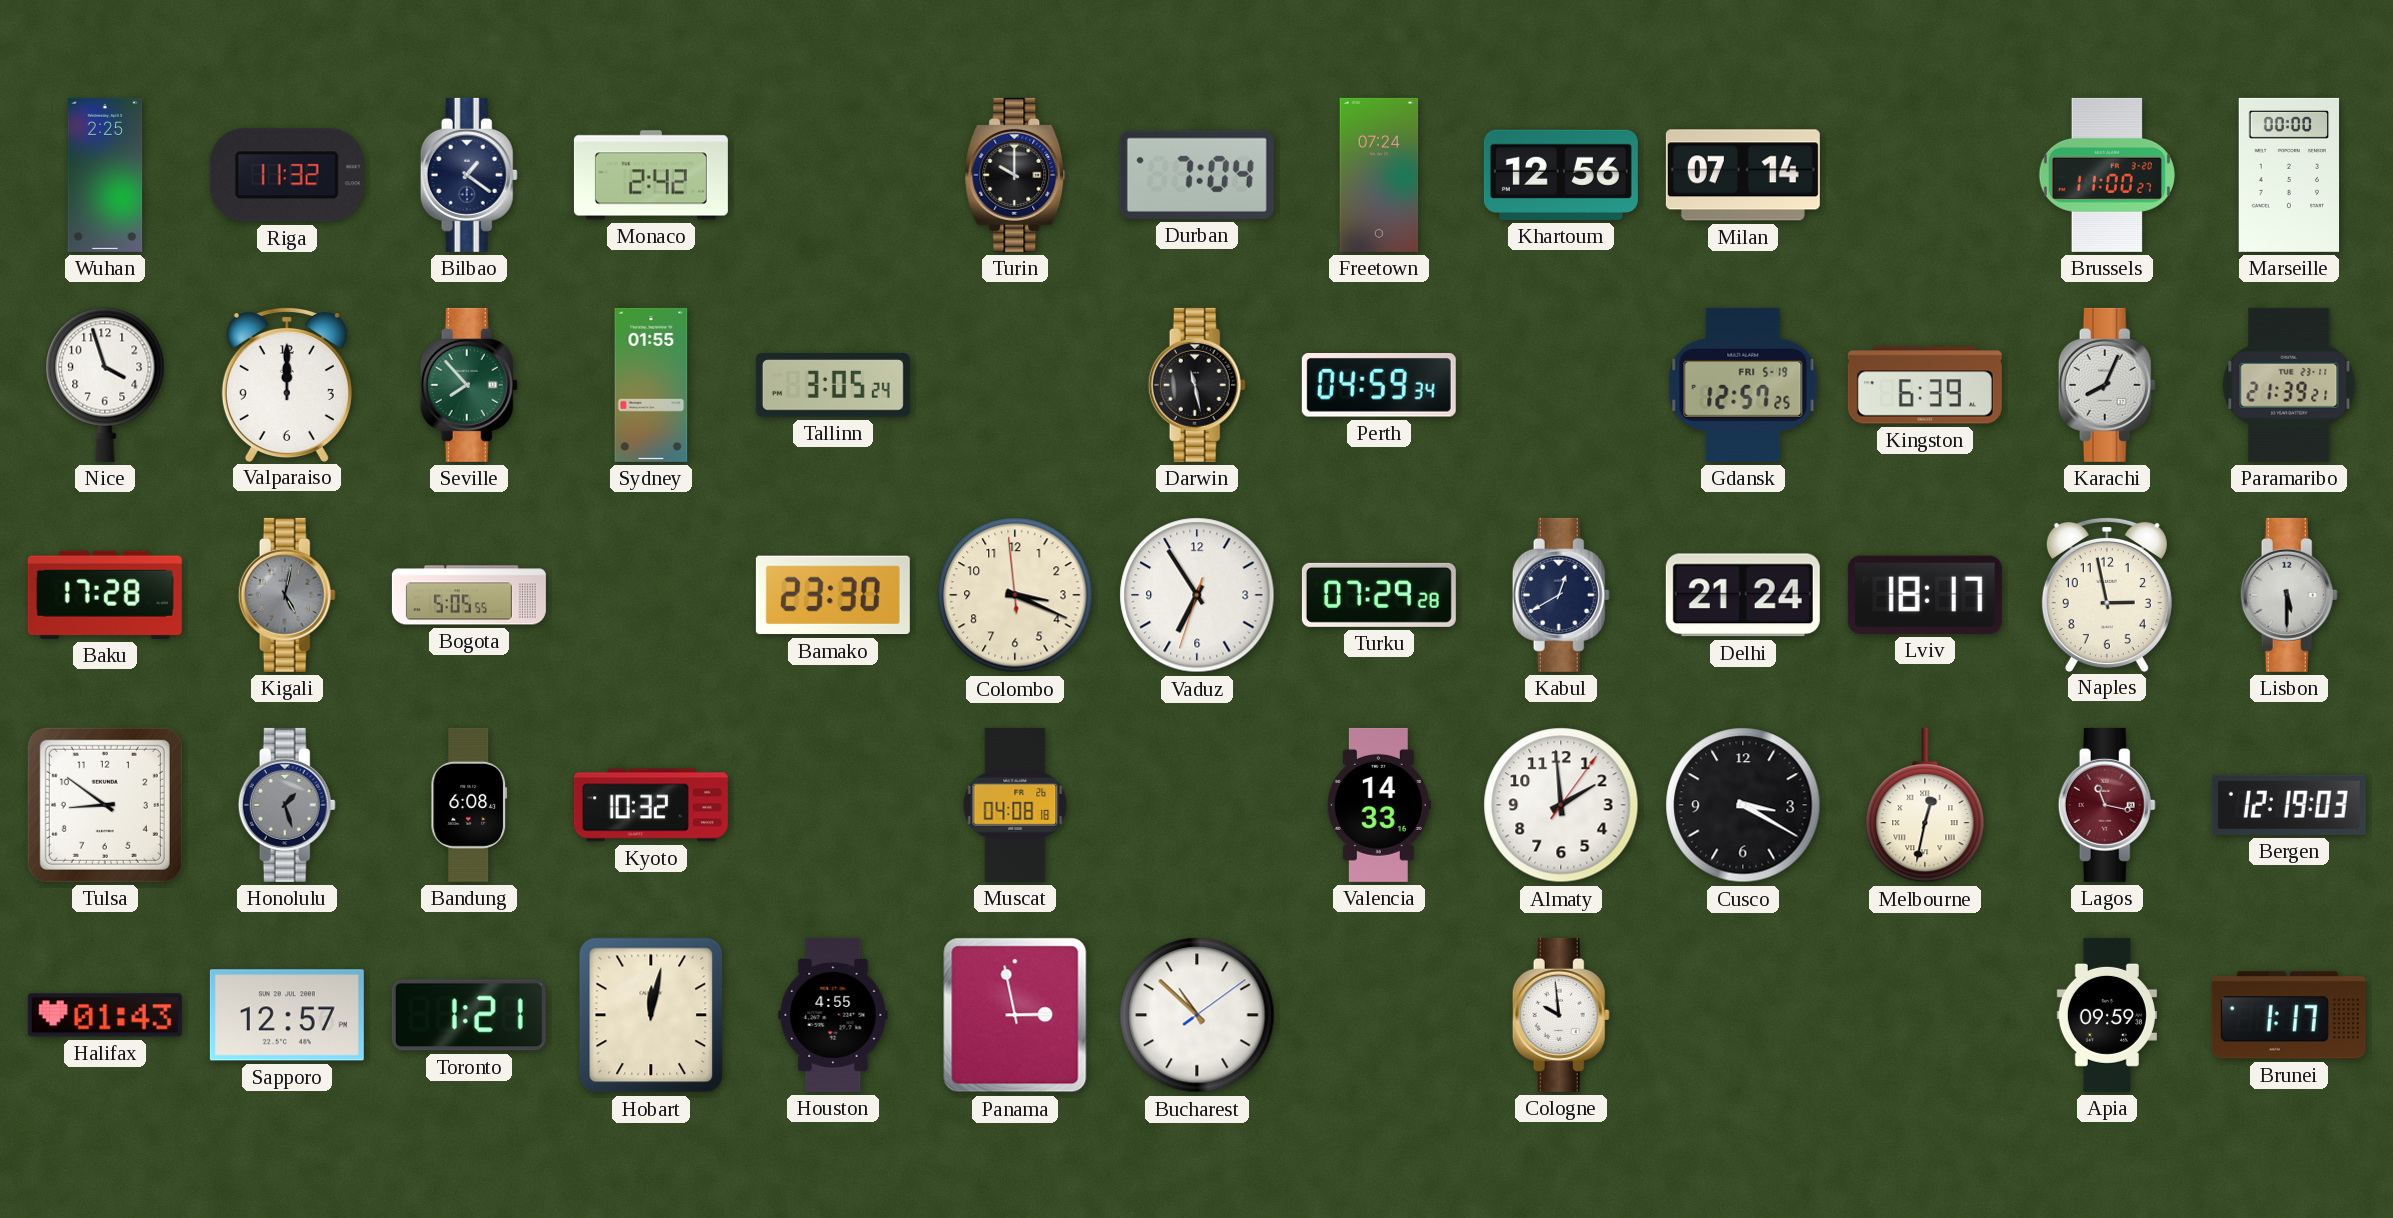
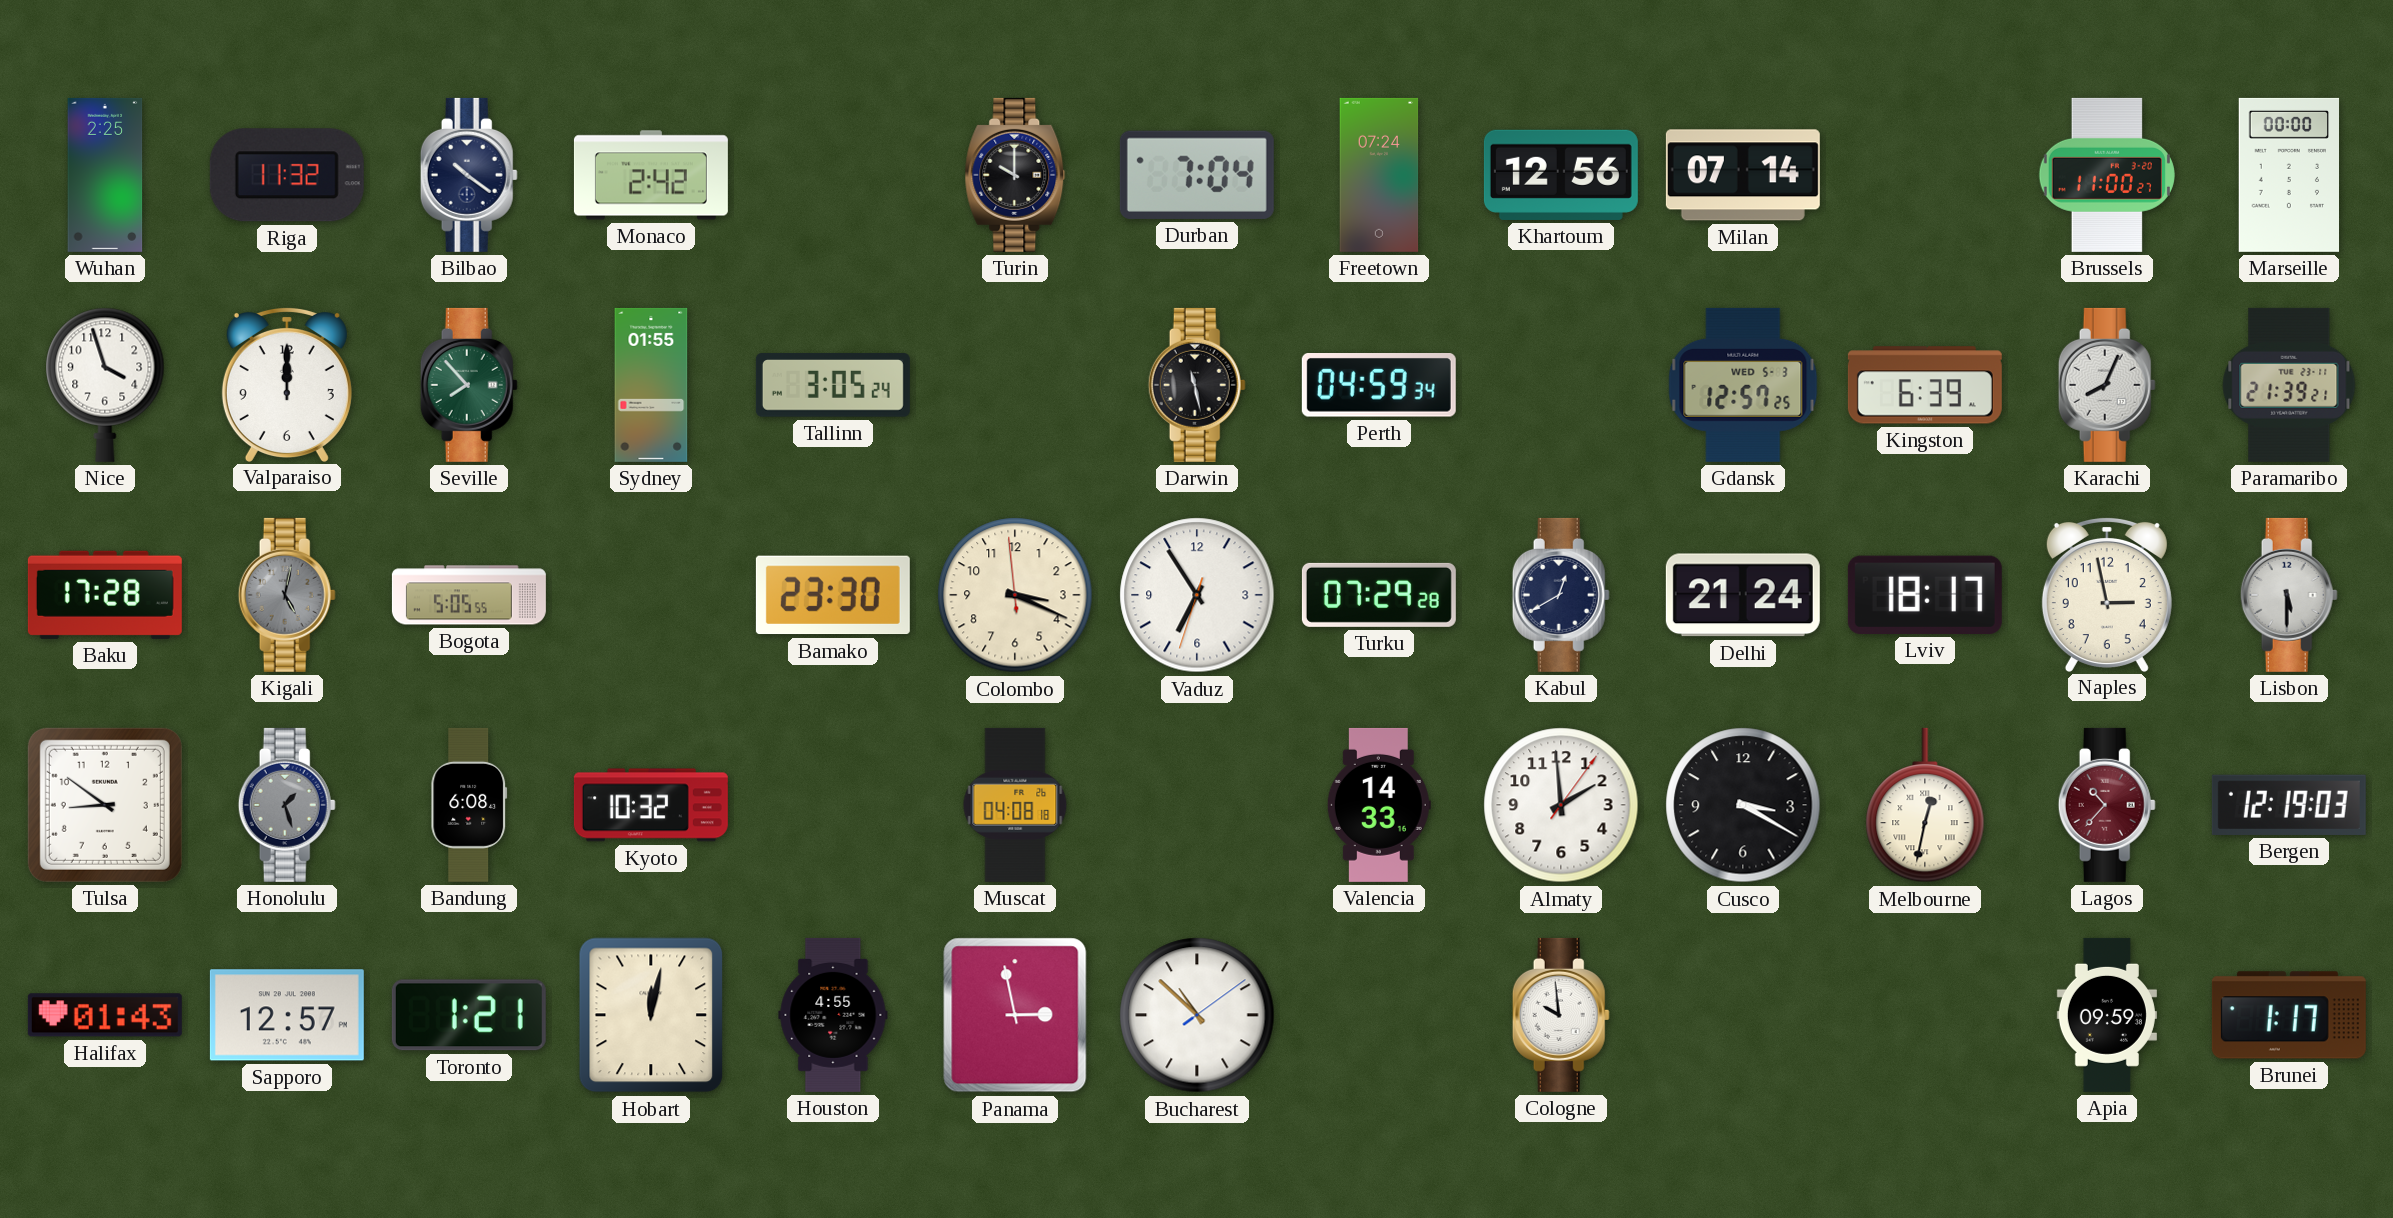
Bilbao: 1:21 -> 10:21
Gdansk date: FRI 5-19 -> WED 5-3
Lagos: 11:17 -> 10:37
